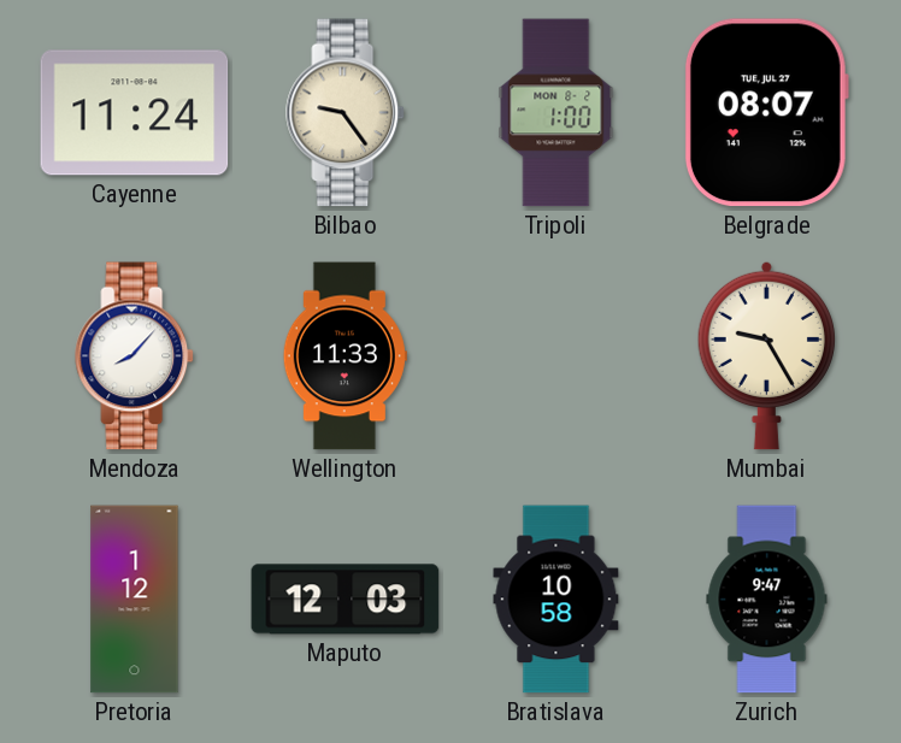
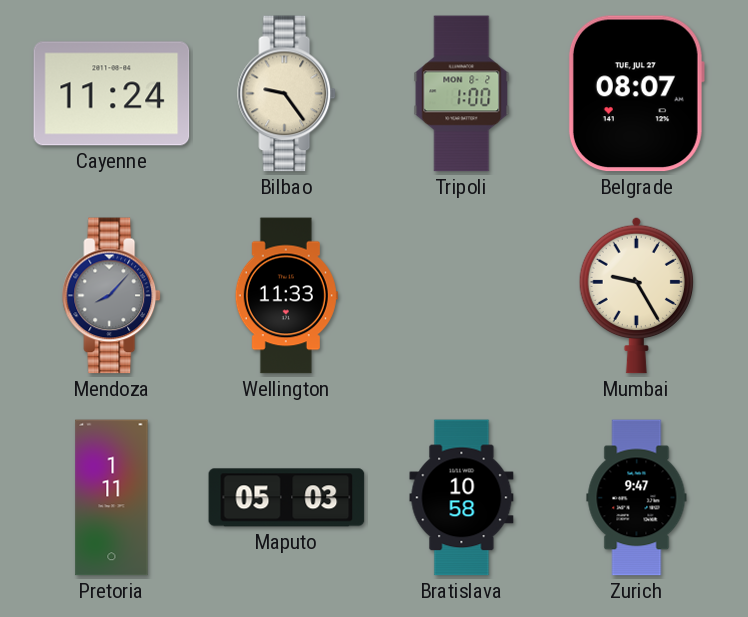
Mendoza dial: white -> grey
Pretoria: 1:12 -> 1:11
Maputo: 12:03 -> 05:03
